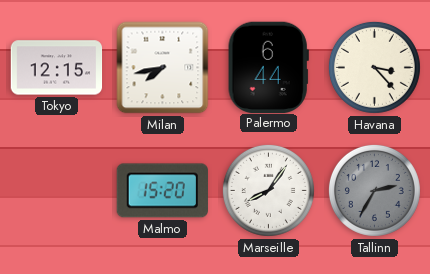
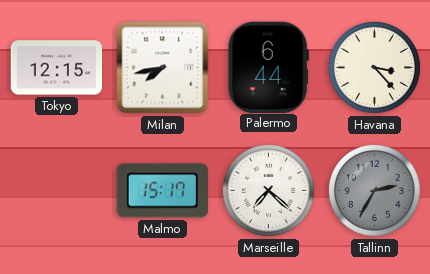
Malmo: 15:20 -> 15:17
Marseille: 8:06 -> 7:22
